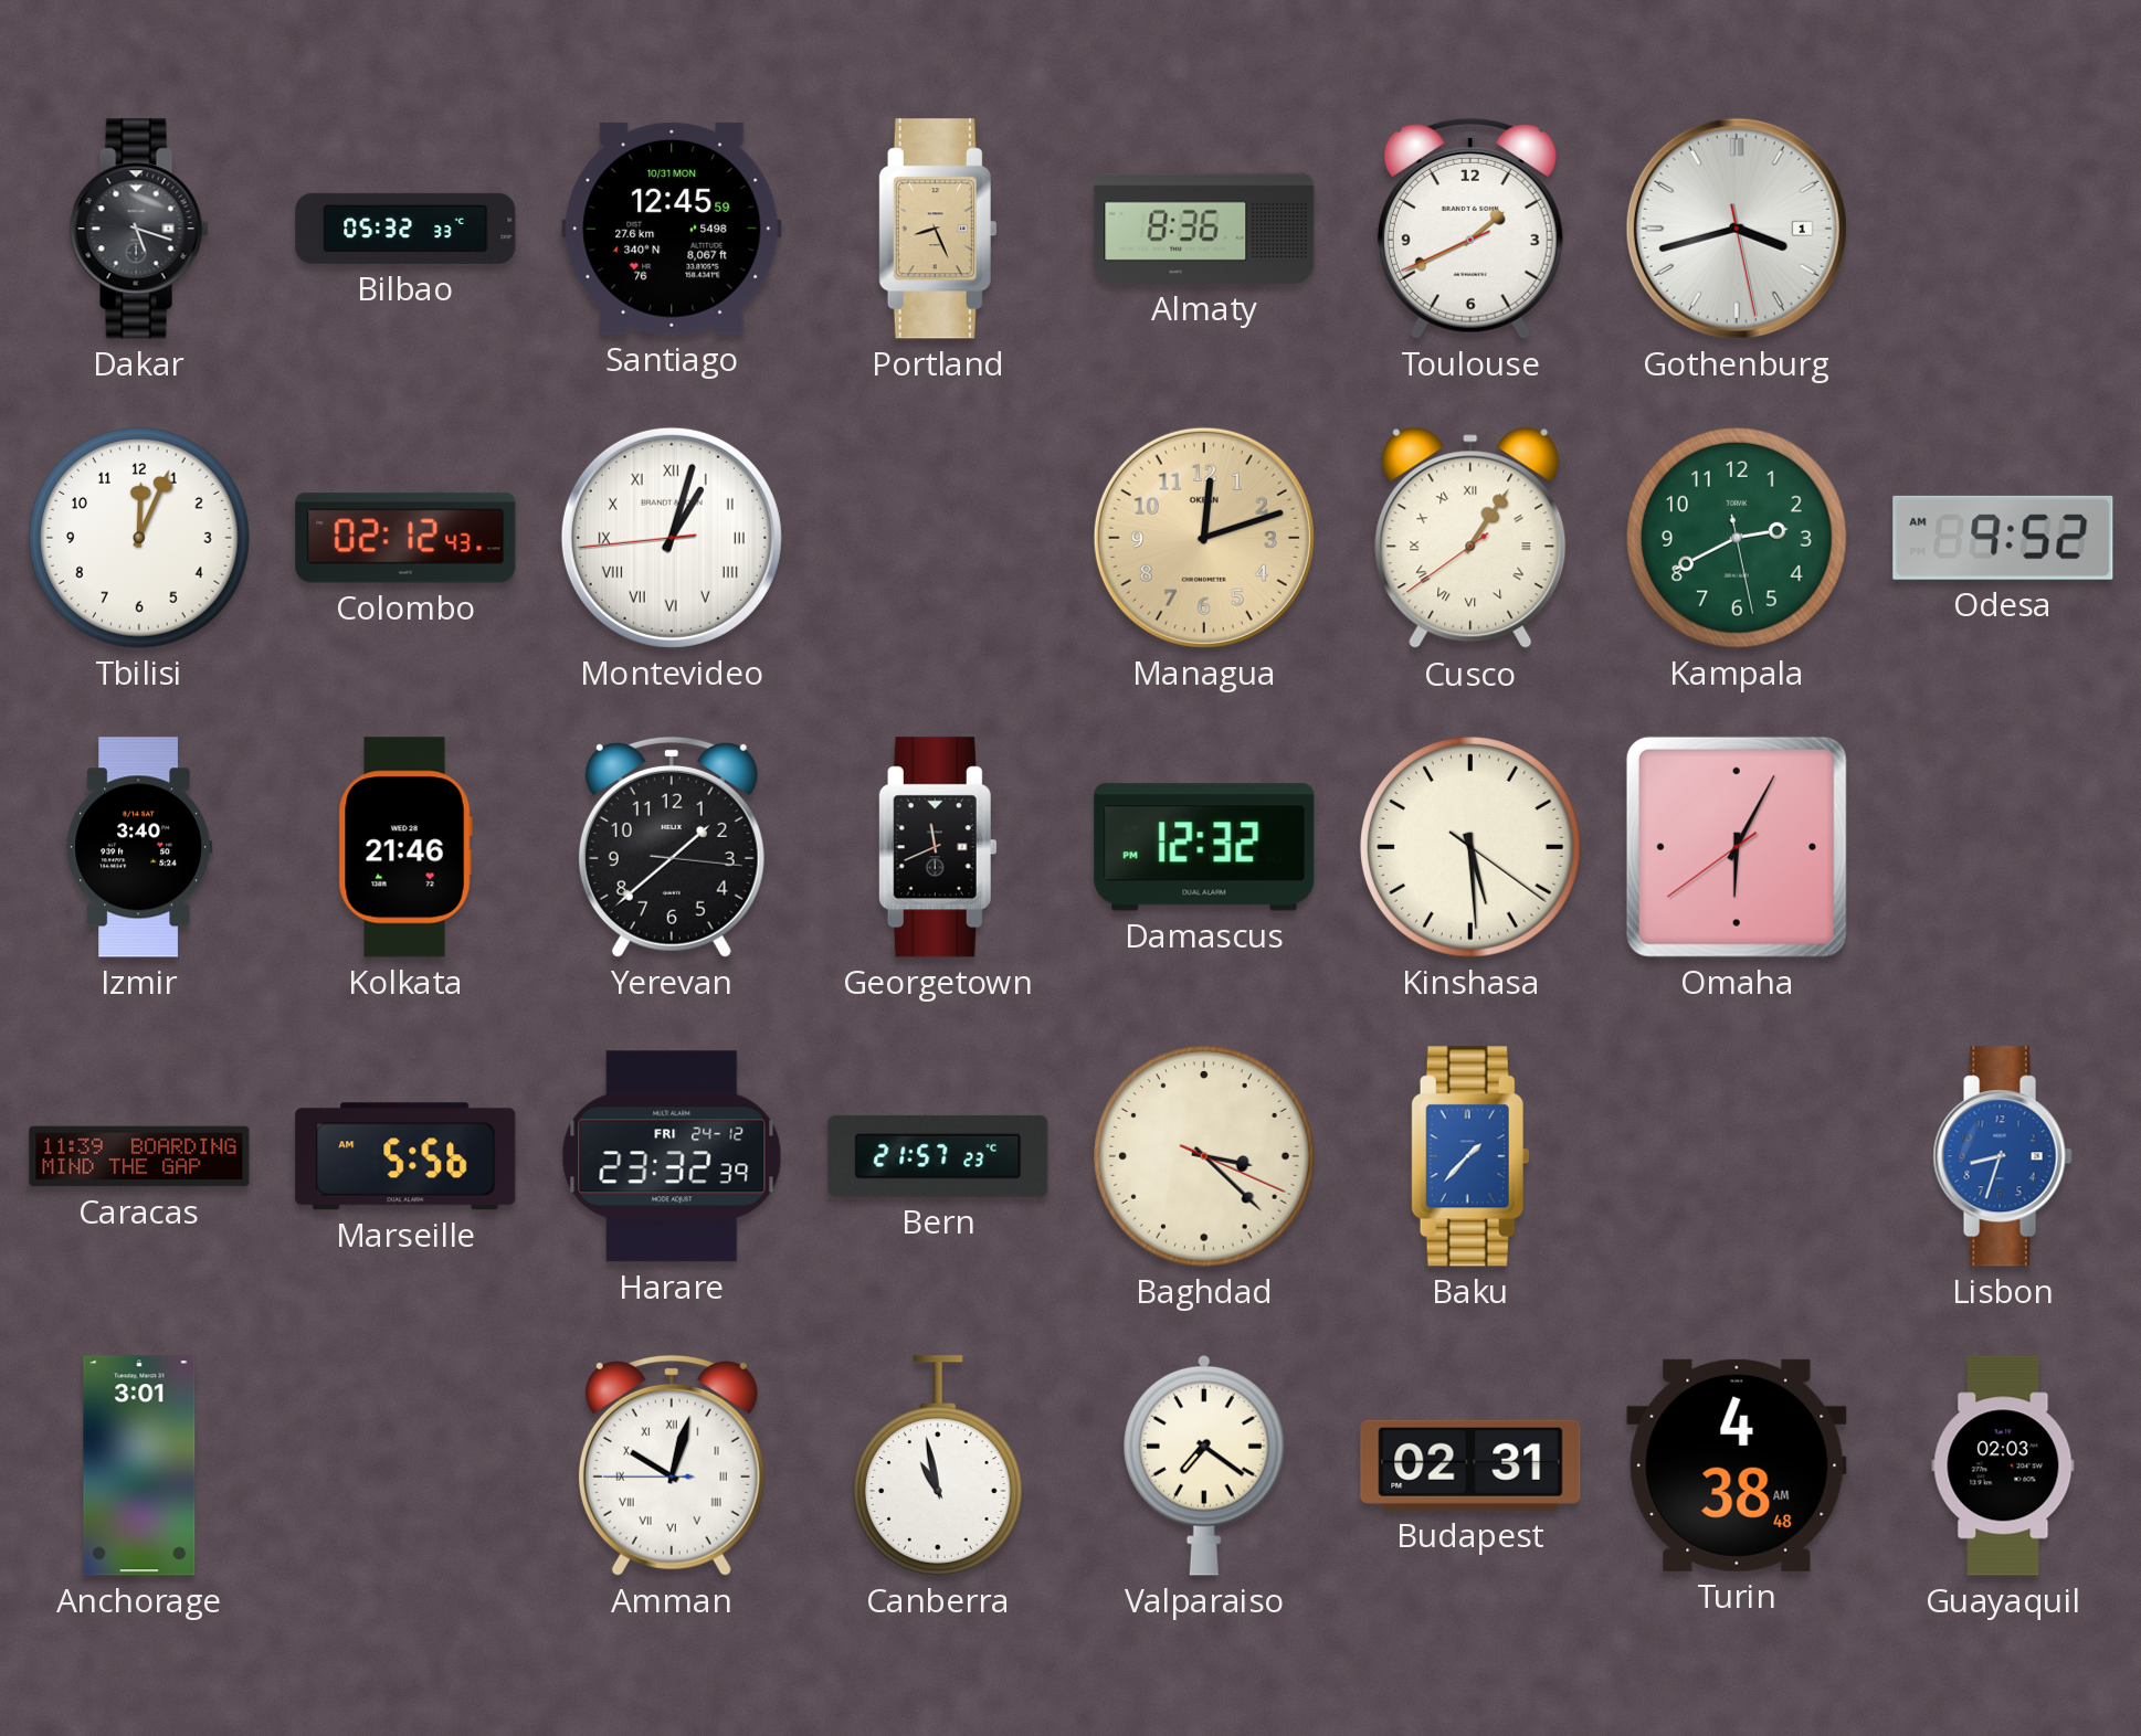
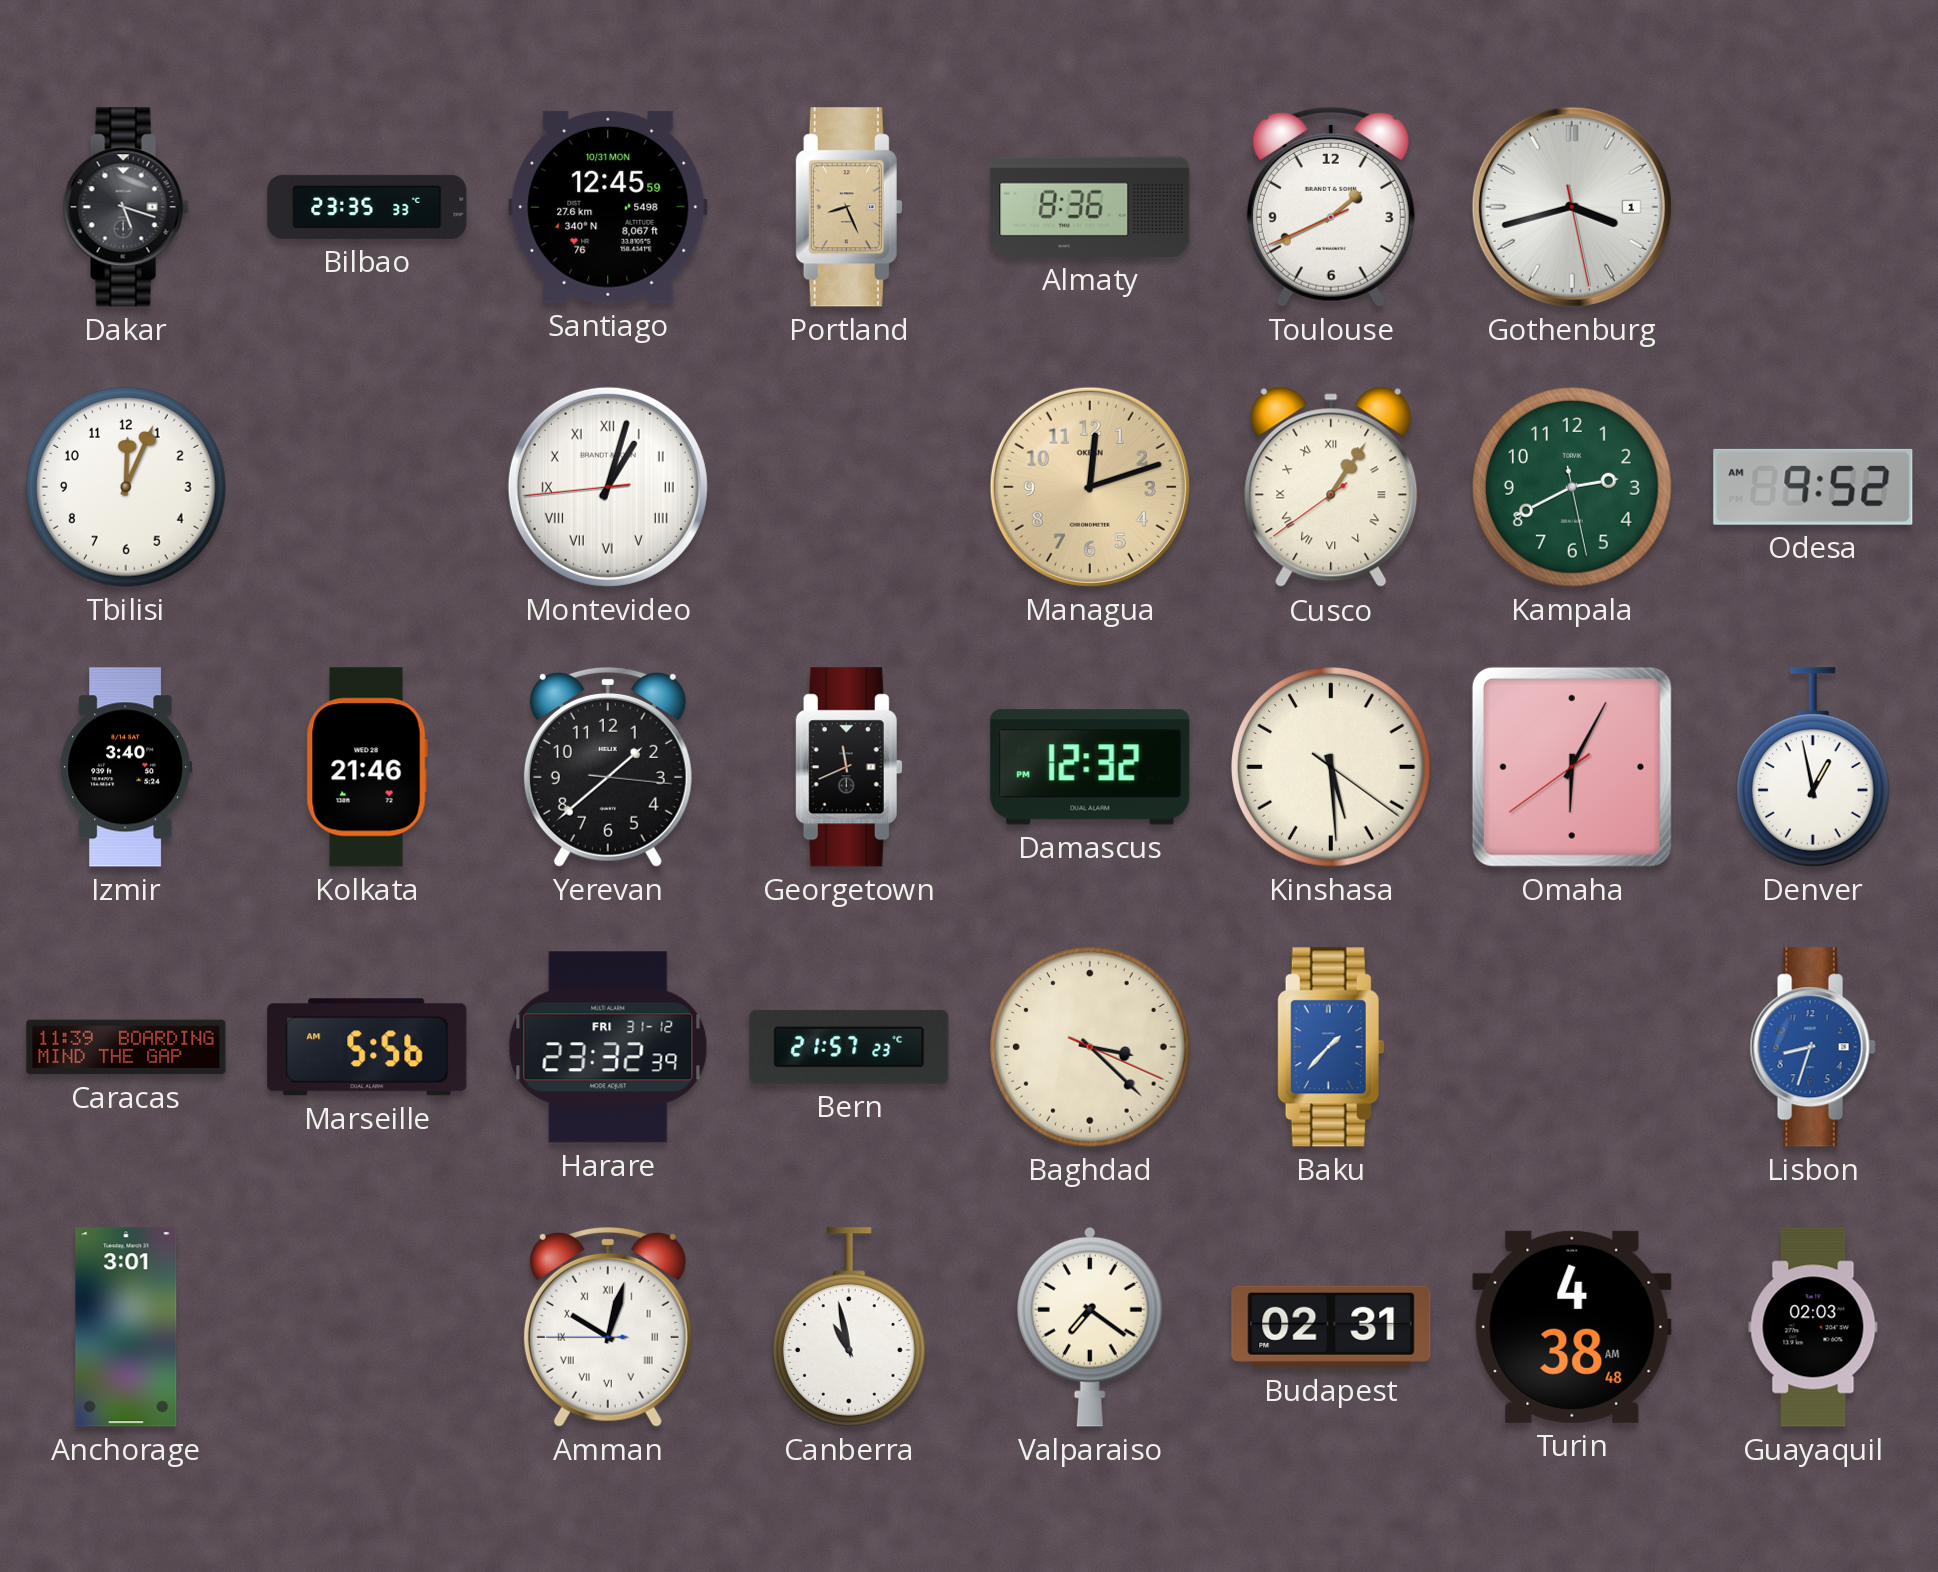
Bilbao: 05:32 -> 23:35
Colombo: 02:12 -> none
Denver: none -> 12:58
Harare date: FRI 24-12 -> FRI 31-12
